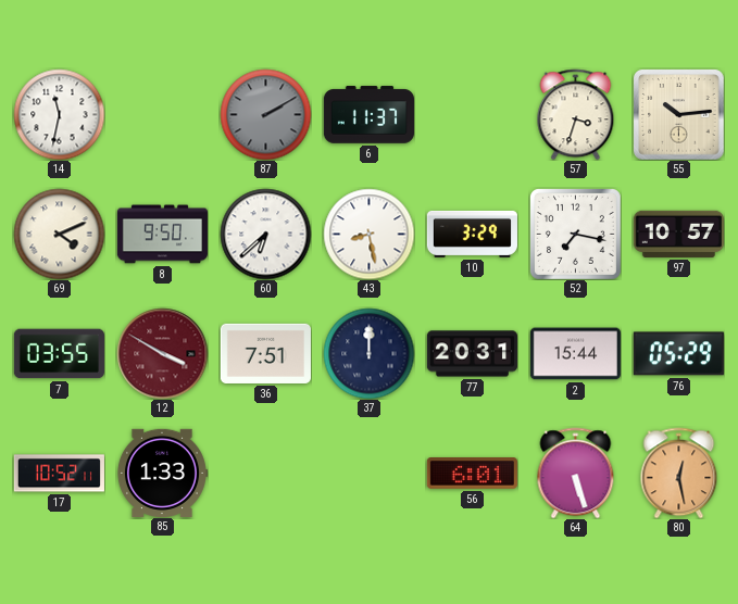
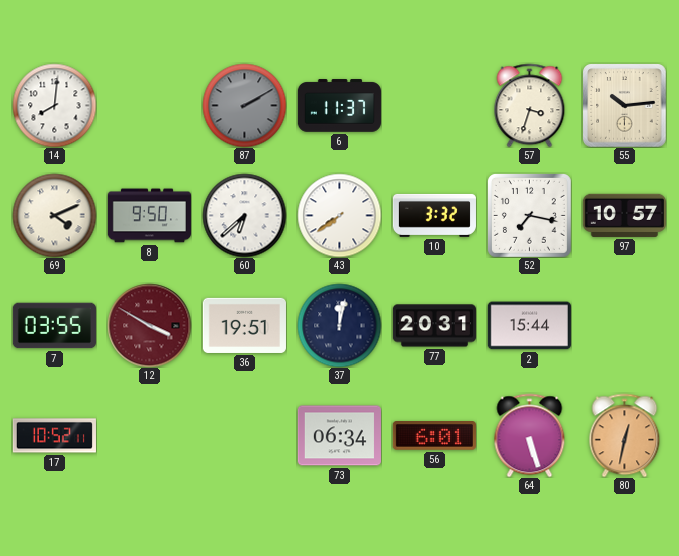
14: 11:32 -> 8:01
43: 8:28 -> 7:39
10: 3:29 -> 3:32
36: 7:51 -> 19:51
37: 12:00 -> 12:02
76: 05:29 -> none
85: 1:33 -> none
73: none -> 06:34
80: 12:28 -> 12:32
